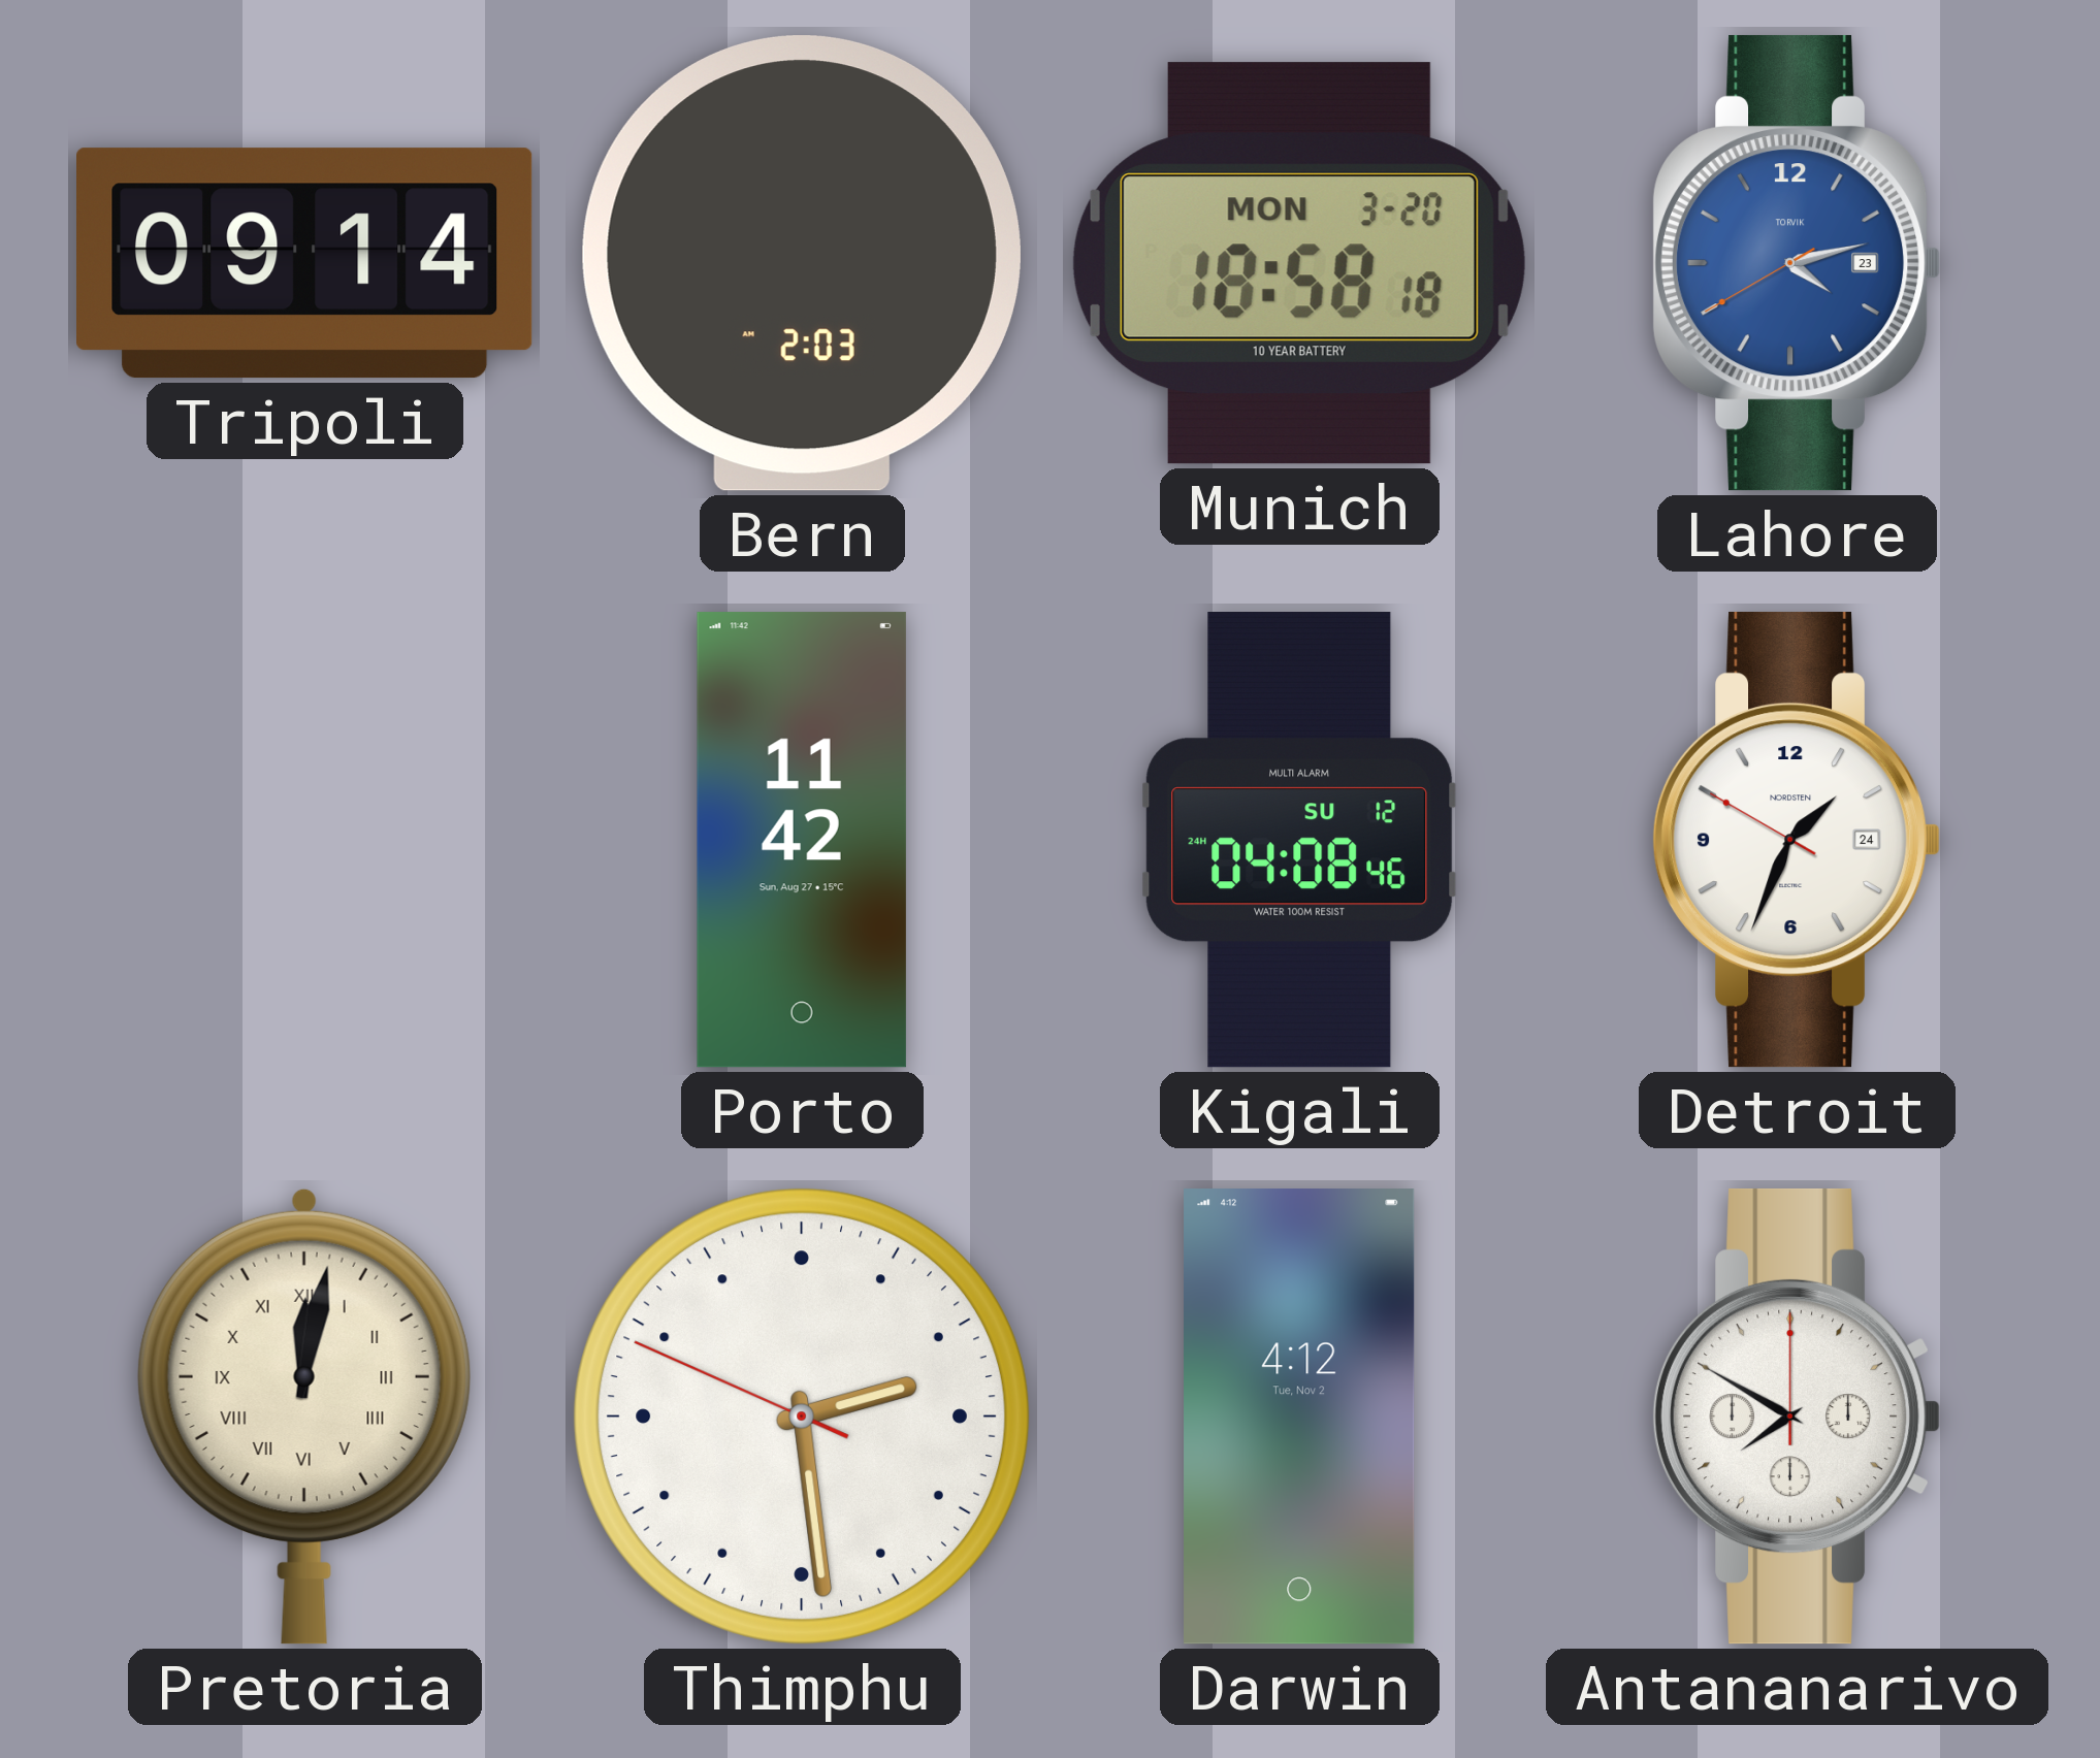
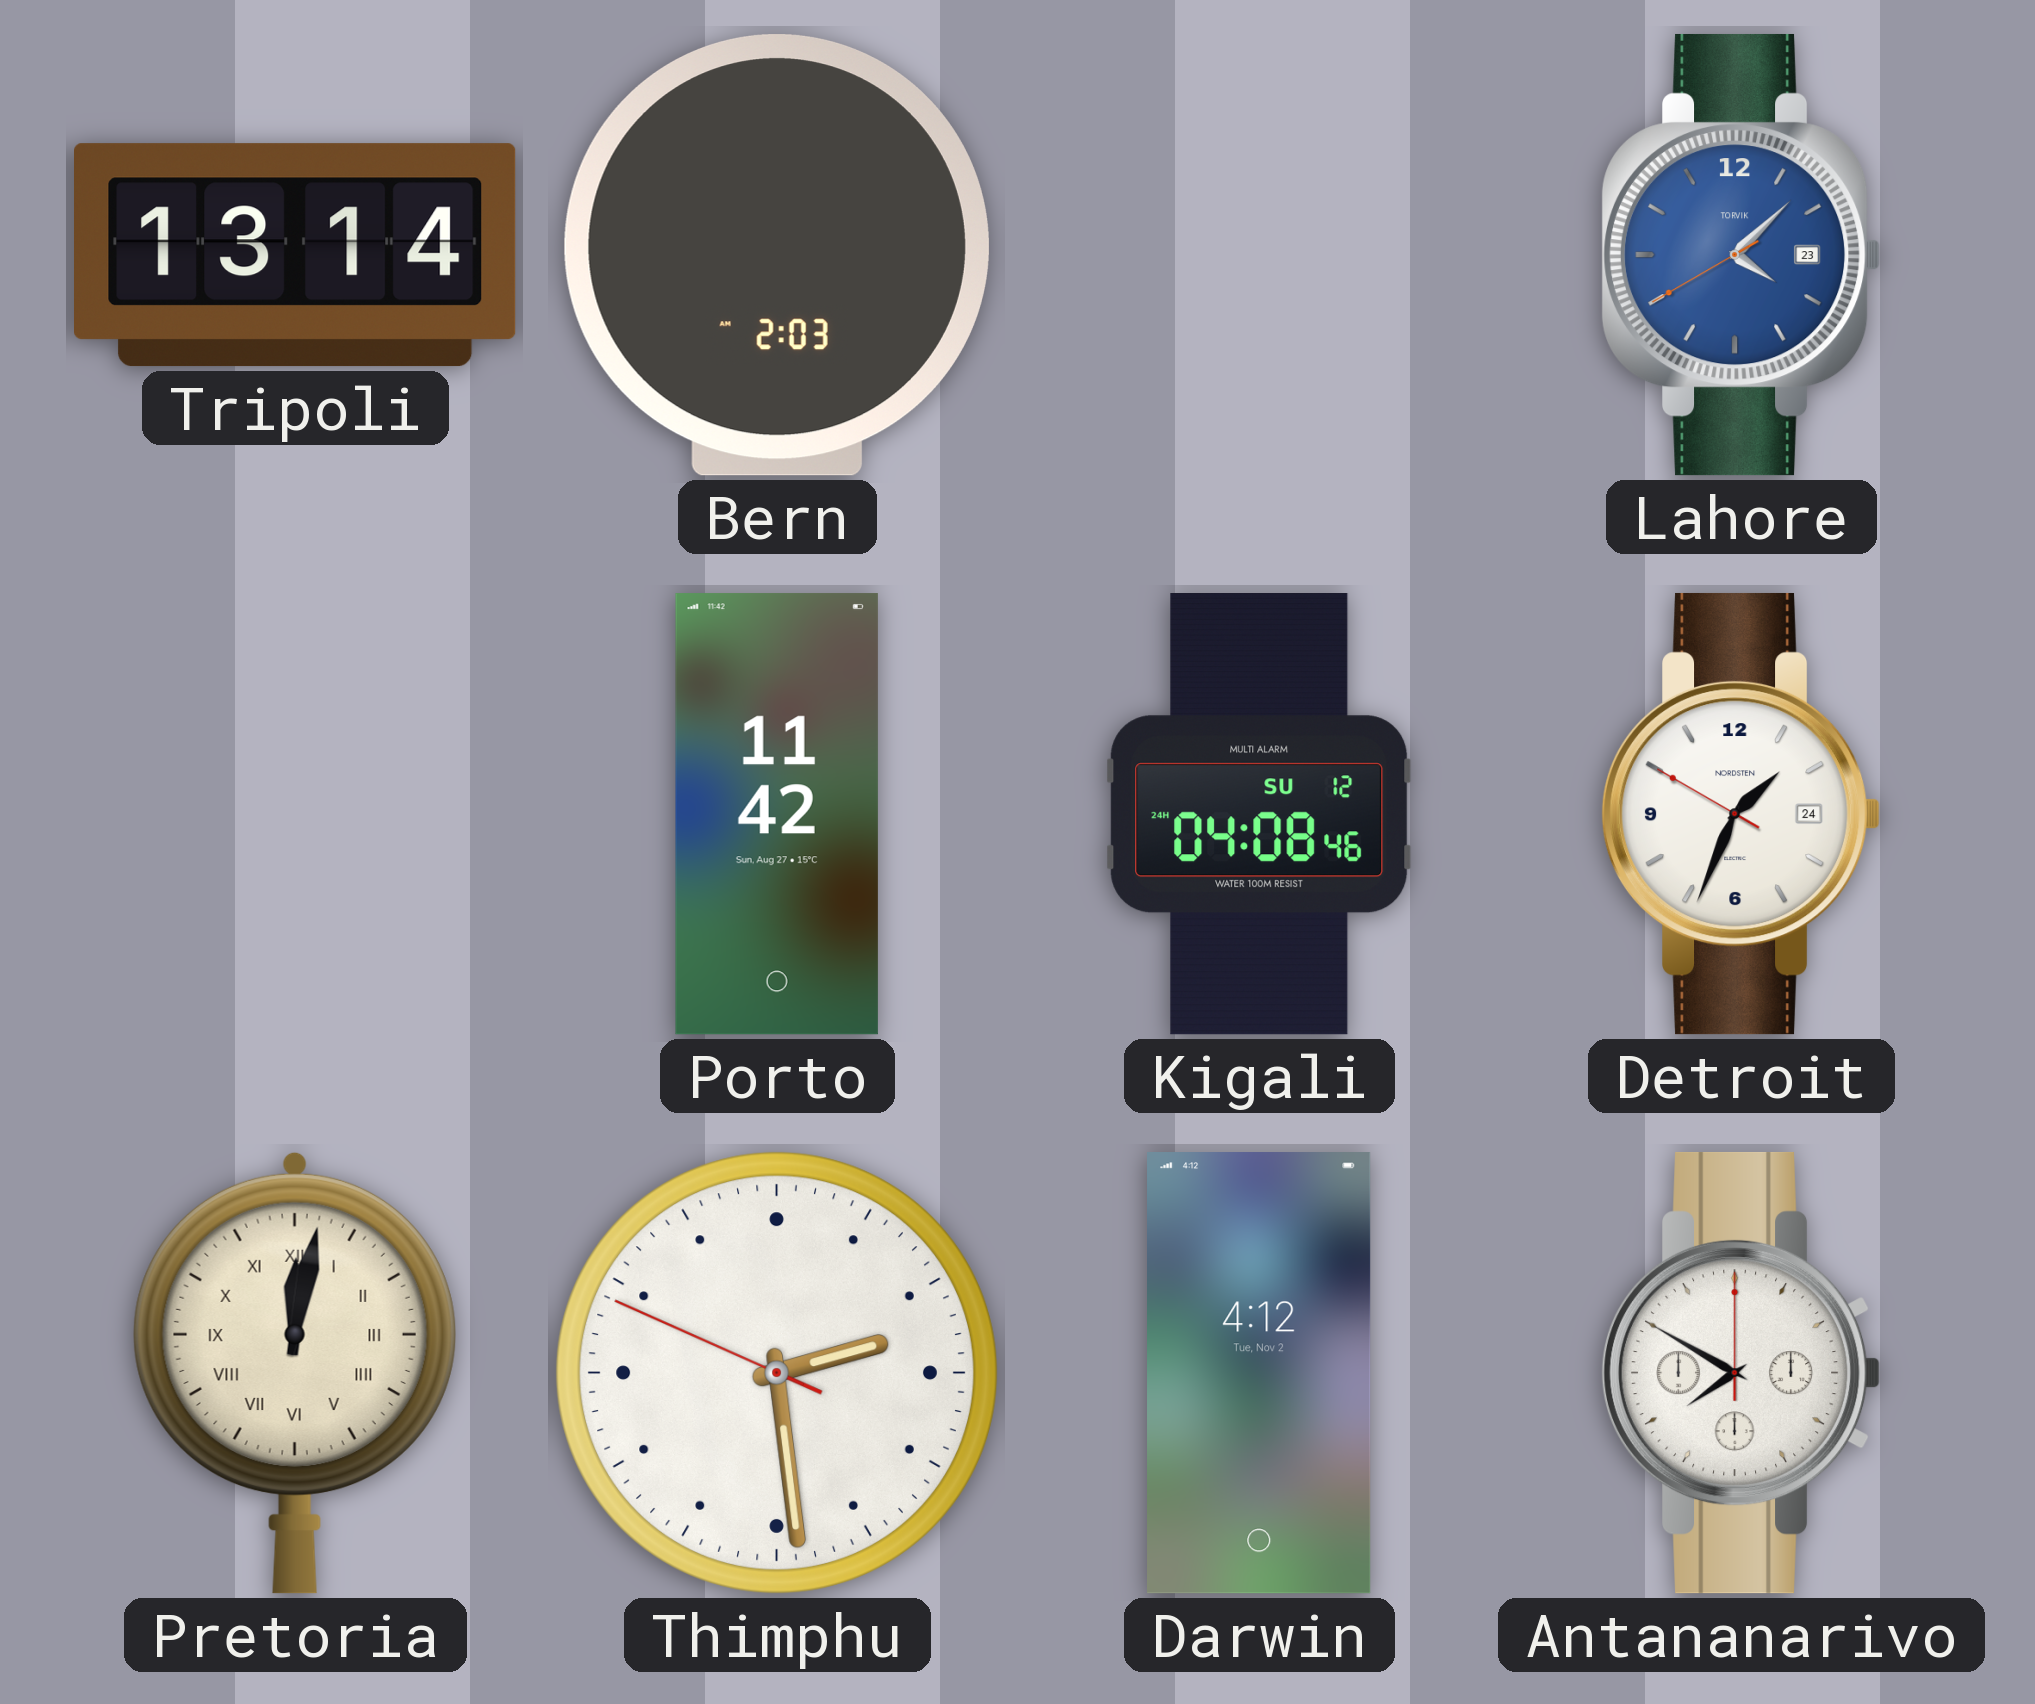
Tripoli: 09:14 -> 13:14
Munich: 18:58 -> none
Lahore: 4:12 -> 4:07
